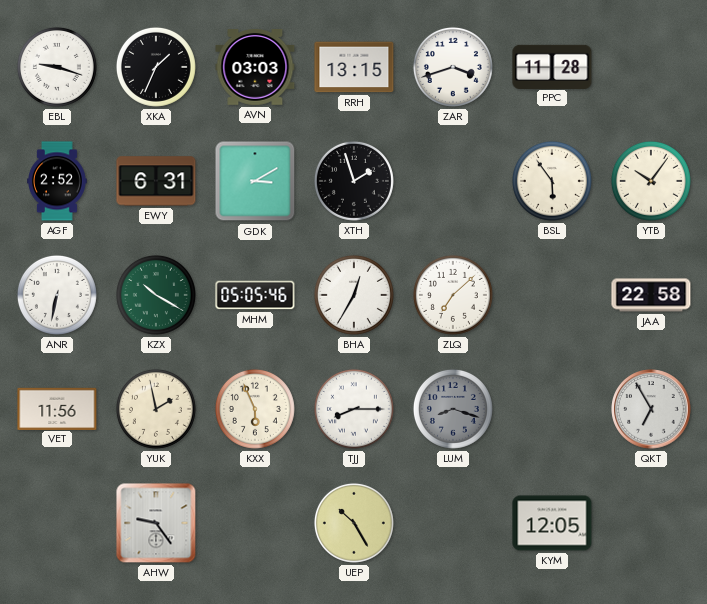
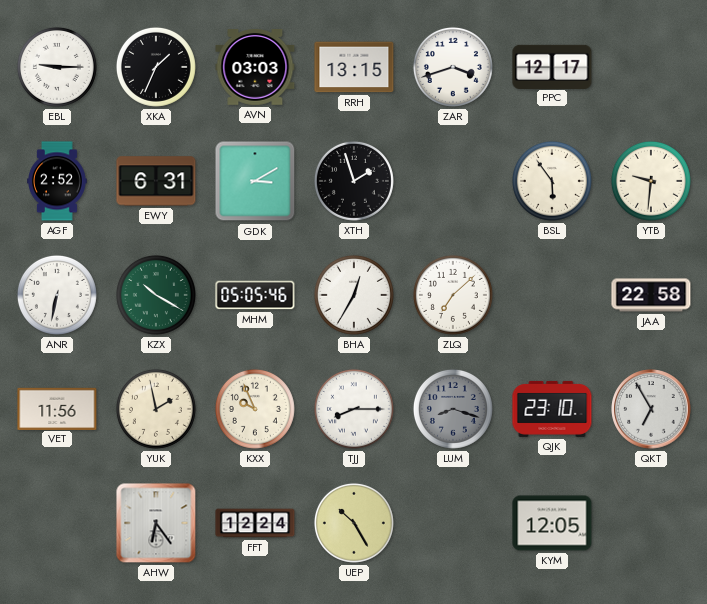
EBL: 9:18 -> 9:15
PPC: 11:28 -> 12:17
YTB: 10:06 -> 9:31
KXX: 5:56 -> 9:56
QJK: none -> 23:10
AHW: 9:24 -> 6:24
FFT: none -> 12:24
